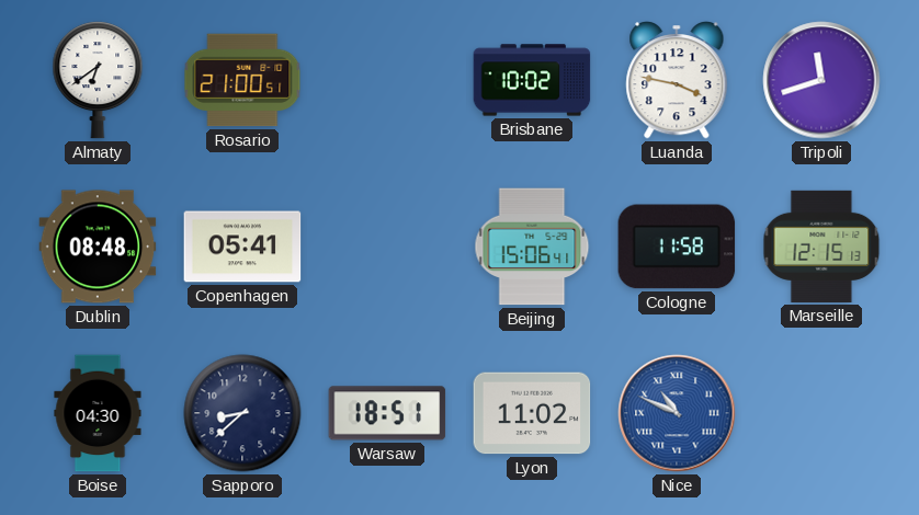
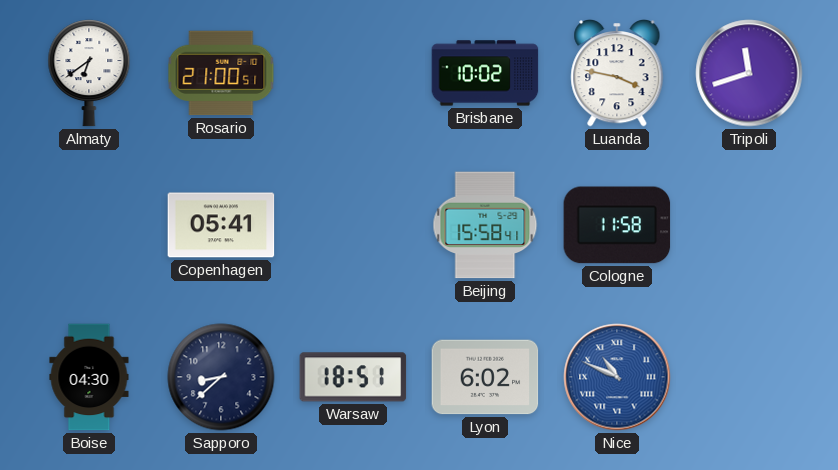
Dublin: 08:48 -> none
Beijing: 15:06 -> 15:58
Marseille: 12:15 -> none
Lyon: 11:02 -> 6:02
